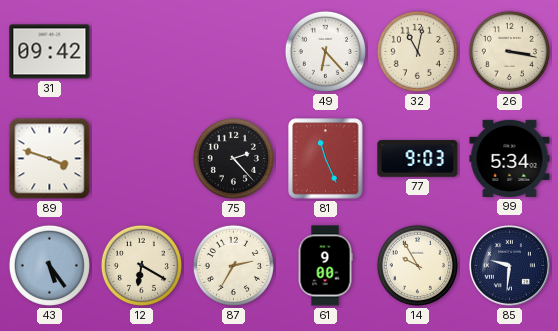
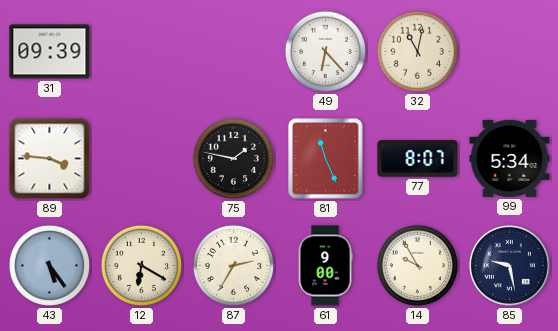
31: 09:42 -> 09:39
26: 3:17 -> none
89: 3:48 -> 3:46
75: 2:23 -> 1:47
77: 9:03 -> 8:07
85: 9:31 -> 9:28
